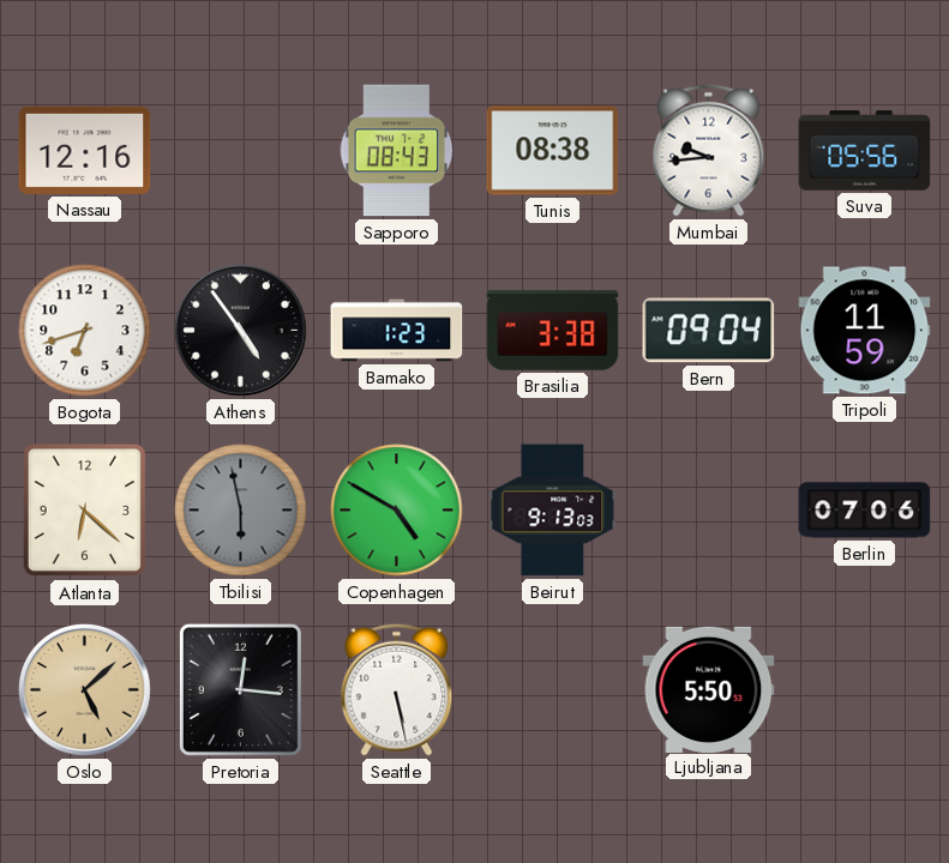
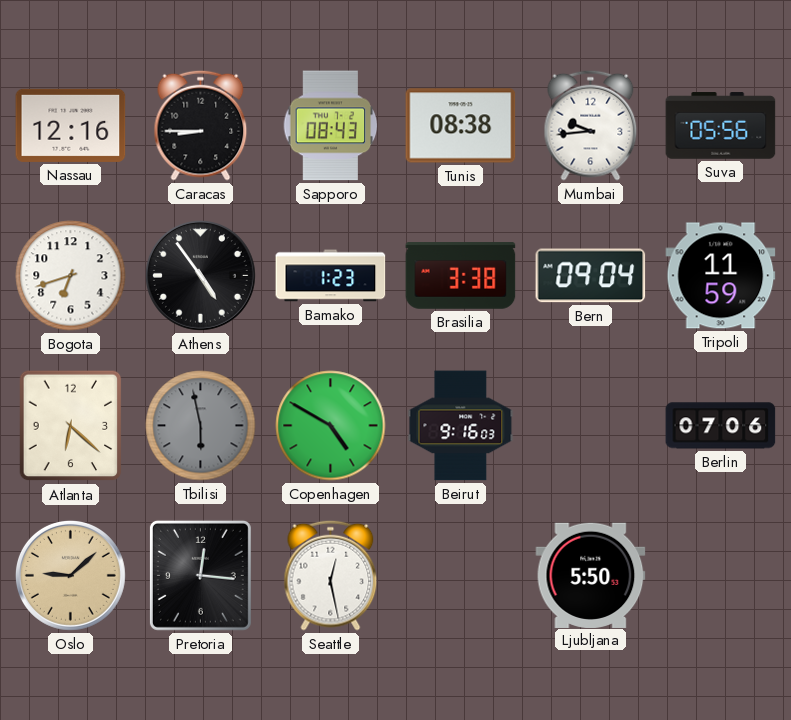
Caracas: none -> 8:45
Beirut: 9:13 -> 9:16
Oslo: 5:08 -> 9:08
Seattle: 5:28 -> 12:28
